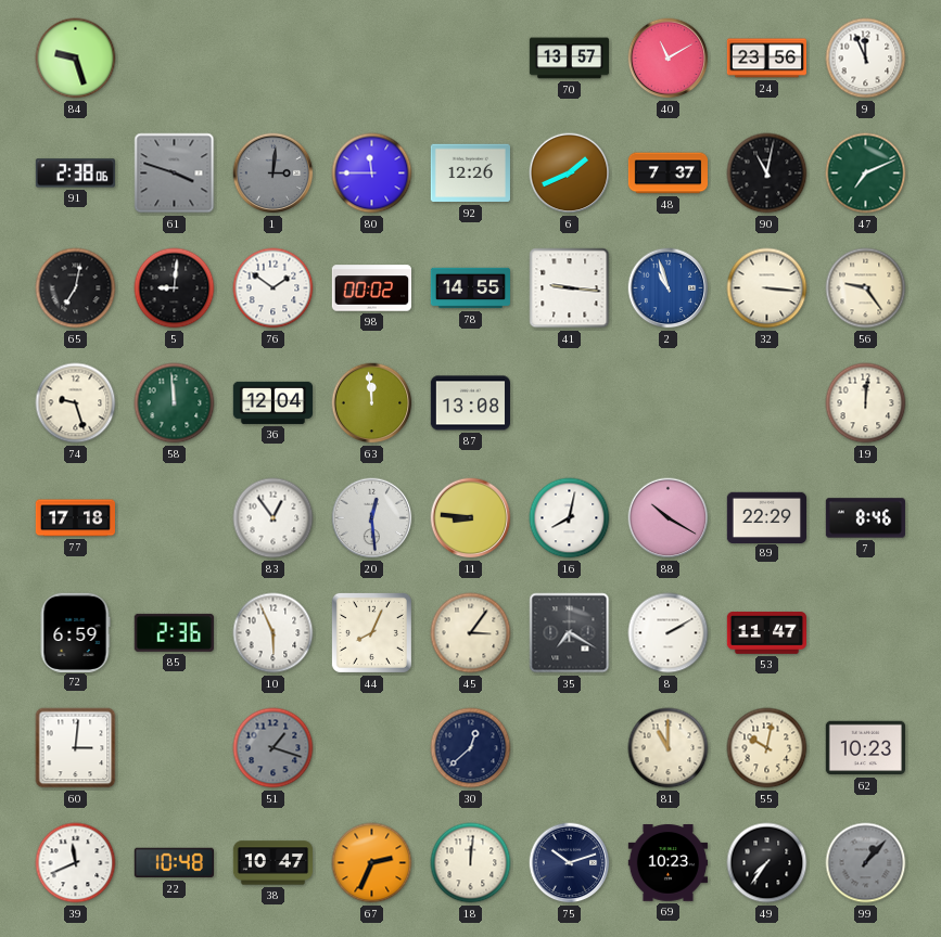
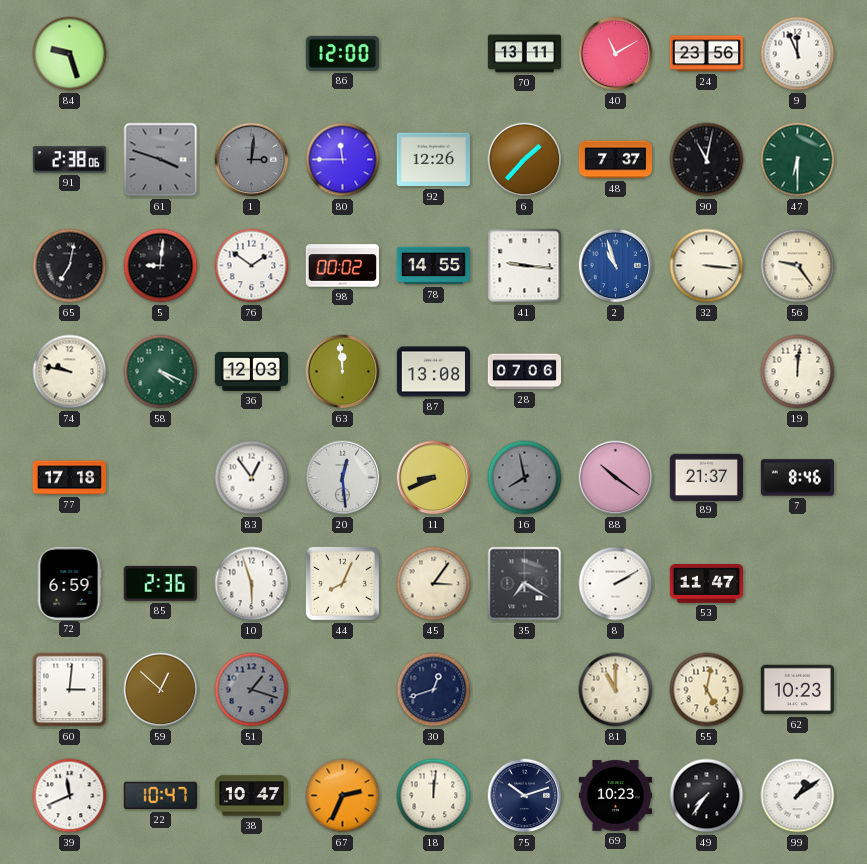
86: none -> 12:00
70: 13:57 -> 13:11
6: 1:41 -> 1:37
47: 7:11 -> 6:30
74: 9:27 -> 9:47
58: 11:59 -> 4:19
36: 12:04 -> 12:03
28: none -> 07:06
11: 8:46 -> 8:41
16: 8:02 -> 7:58
16 dial: white -> grey
88: 10:20 -> 10:21
89: 22:29 -> 21:37
10: 5:56 -> 5:57
59: none -> 12:52
30: 12:38 -> 12:42
55: 10:02 -> 5:02
22: 10:48 -> 10:47
99: 1:07 -> 1:09
99 dial: grey -> white
